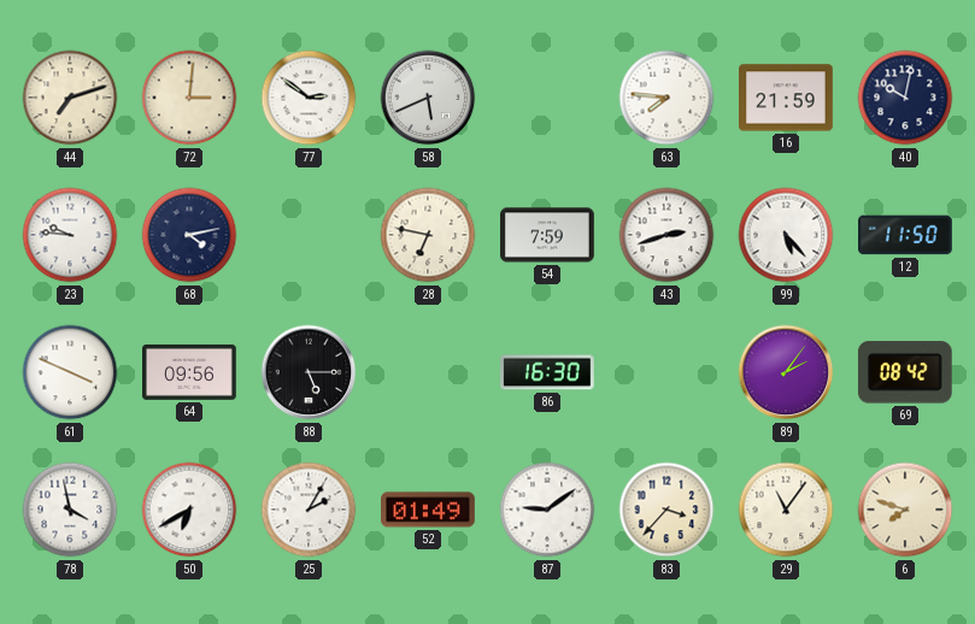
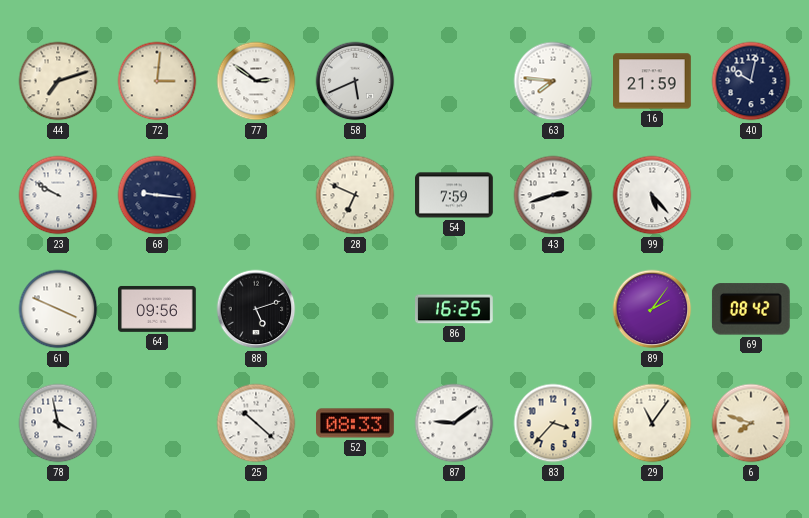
23: 9:46 -> 9:50
68: 4:13 -> 9:16
28: 6:47 -> 6:49
12: 11:50 -> none
88: 5:15 -> 5:12
86: 16:30 -> 16:25
50: 6:40 -> none
25: 2:05 -> 10:22
52: 01:49 -> 08:33
